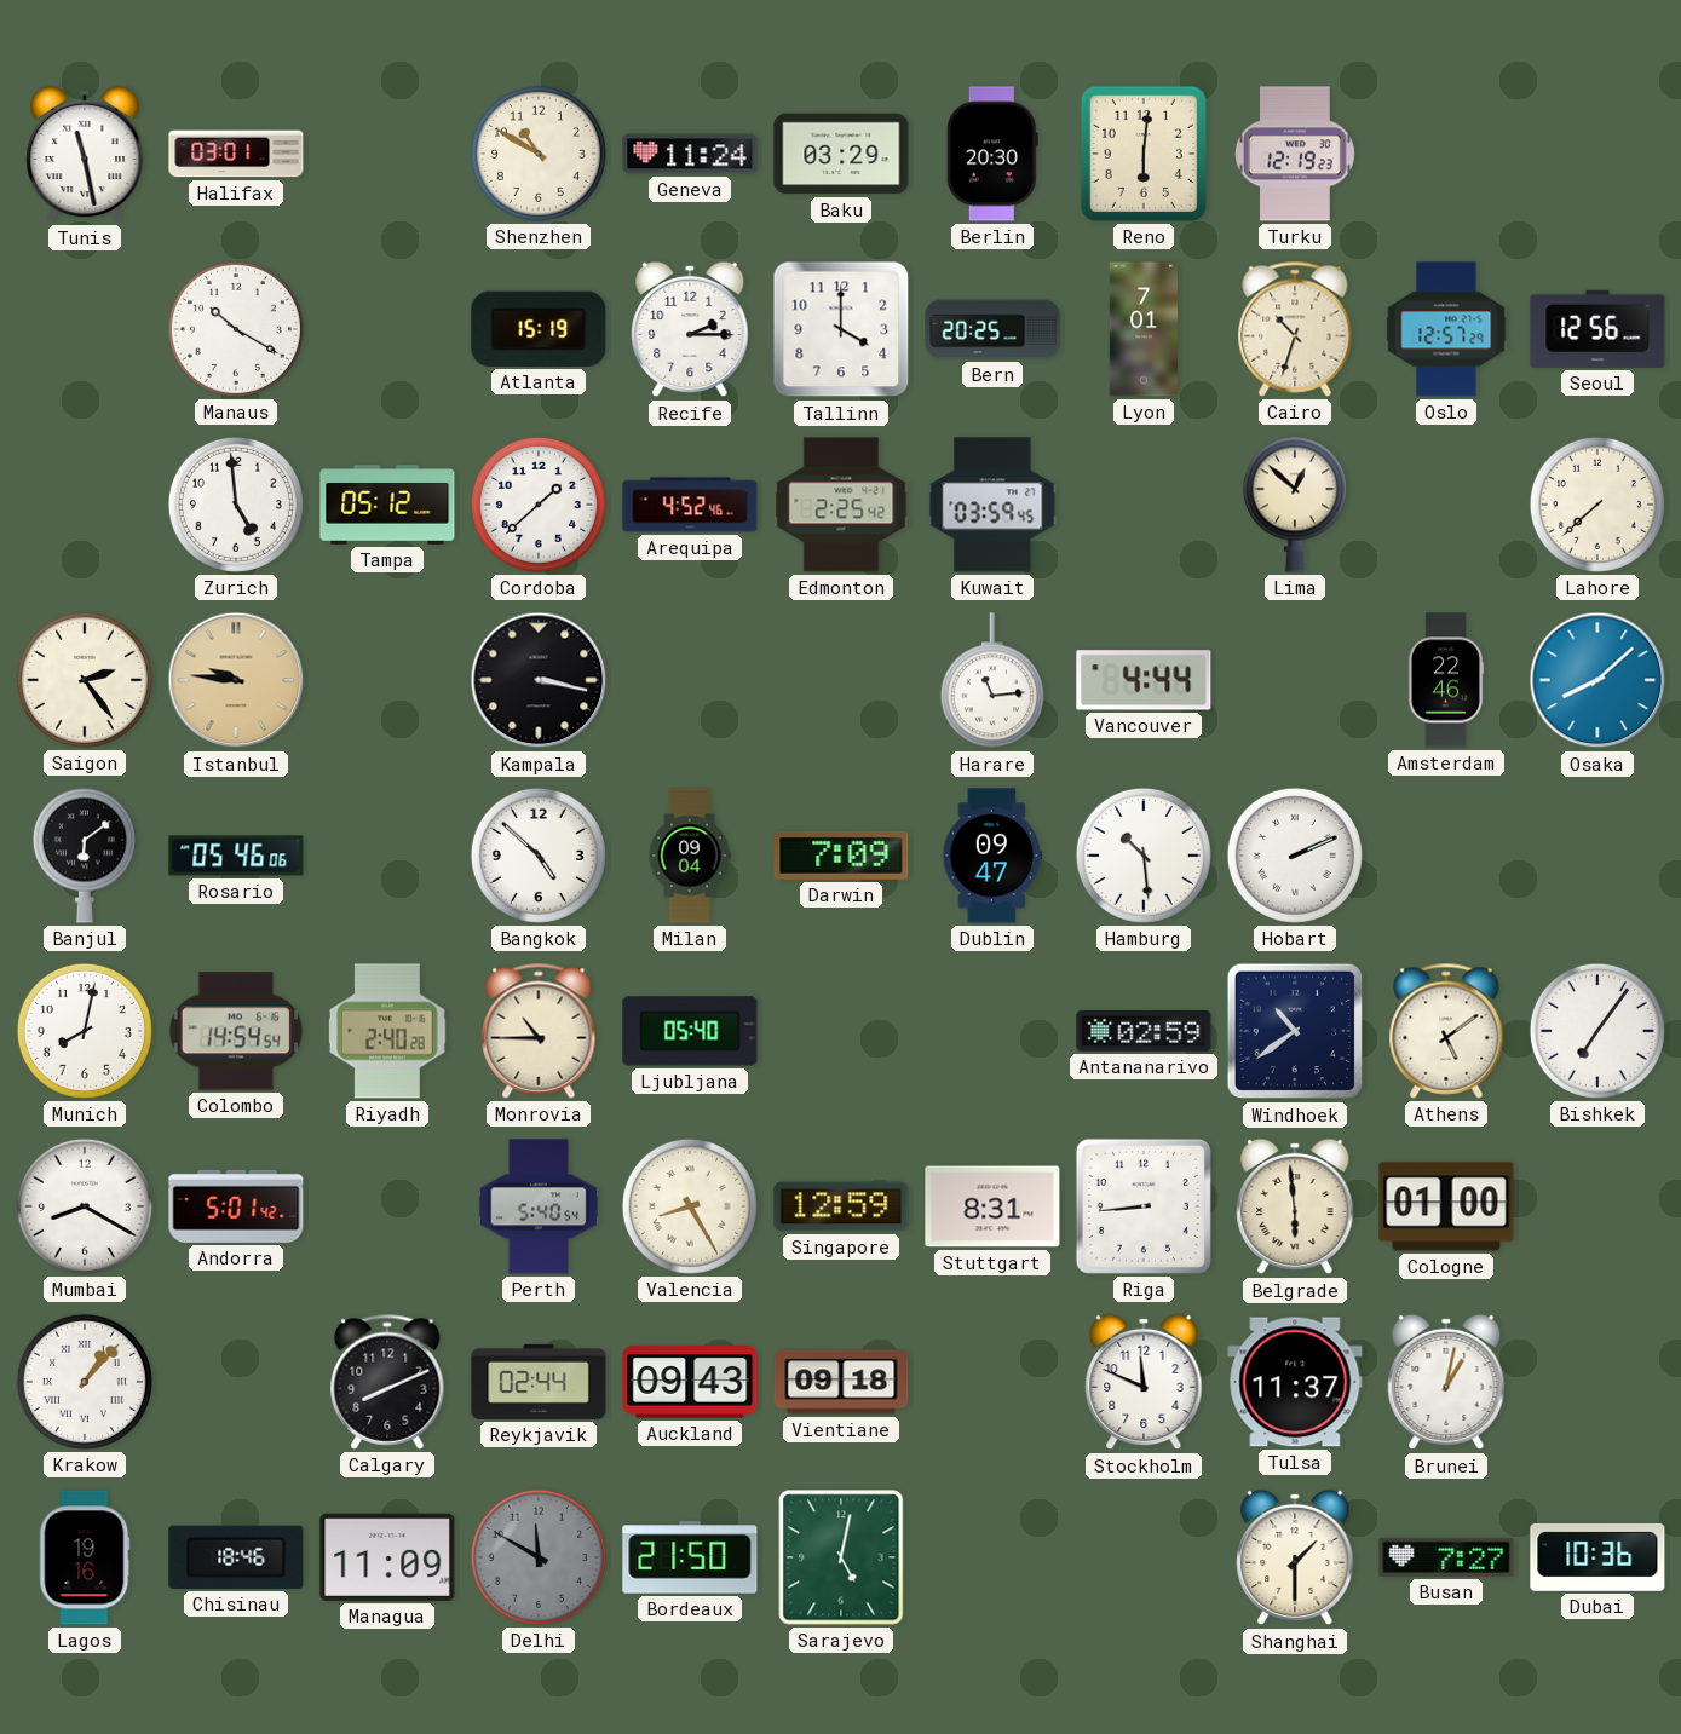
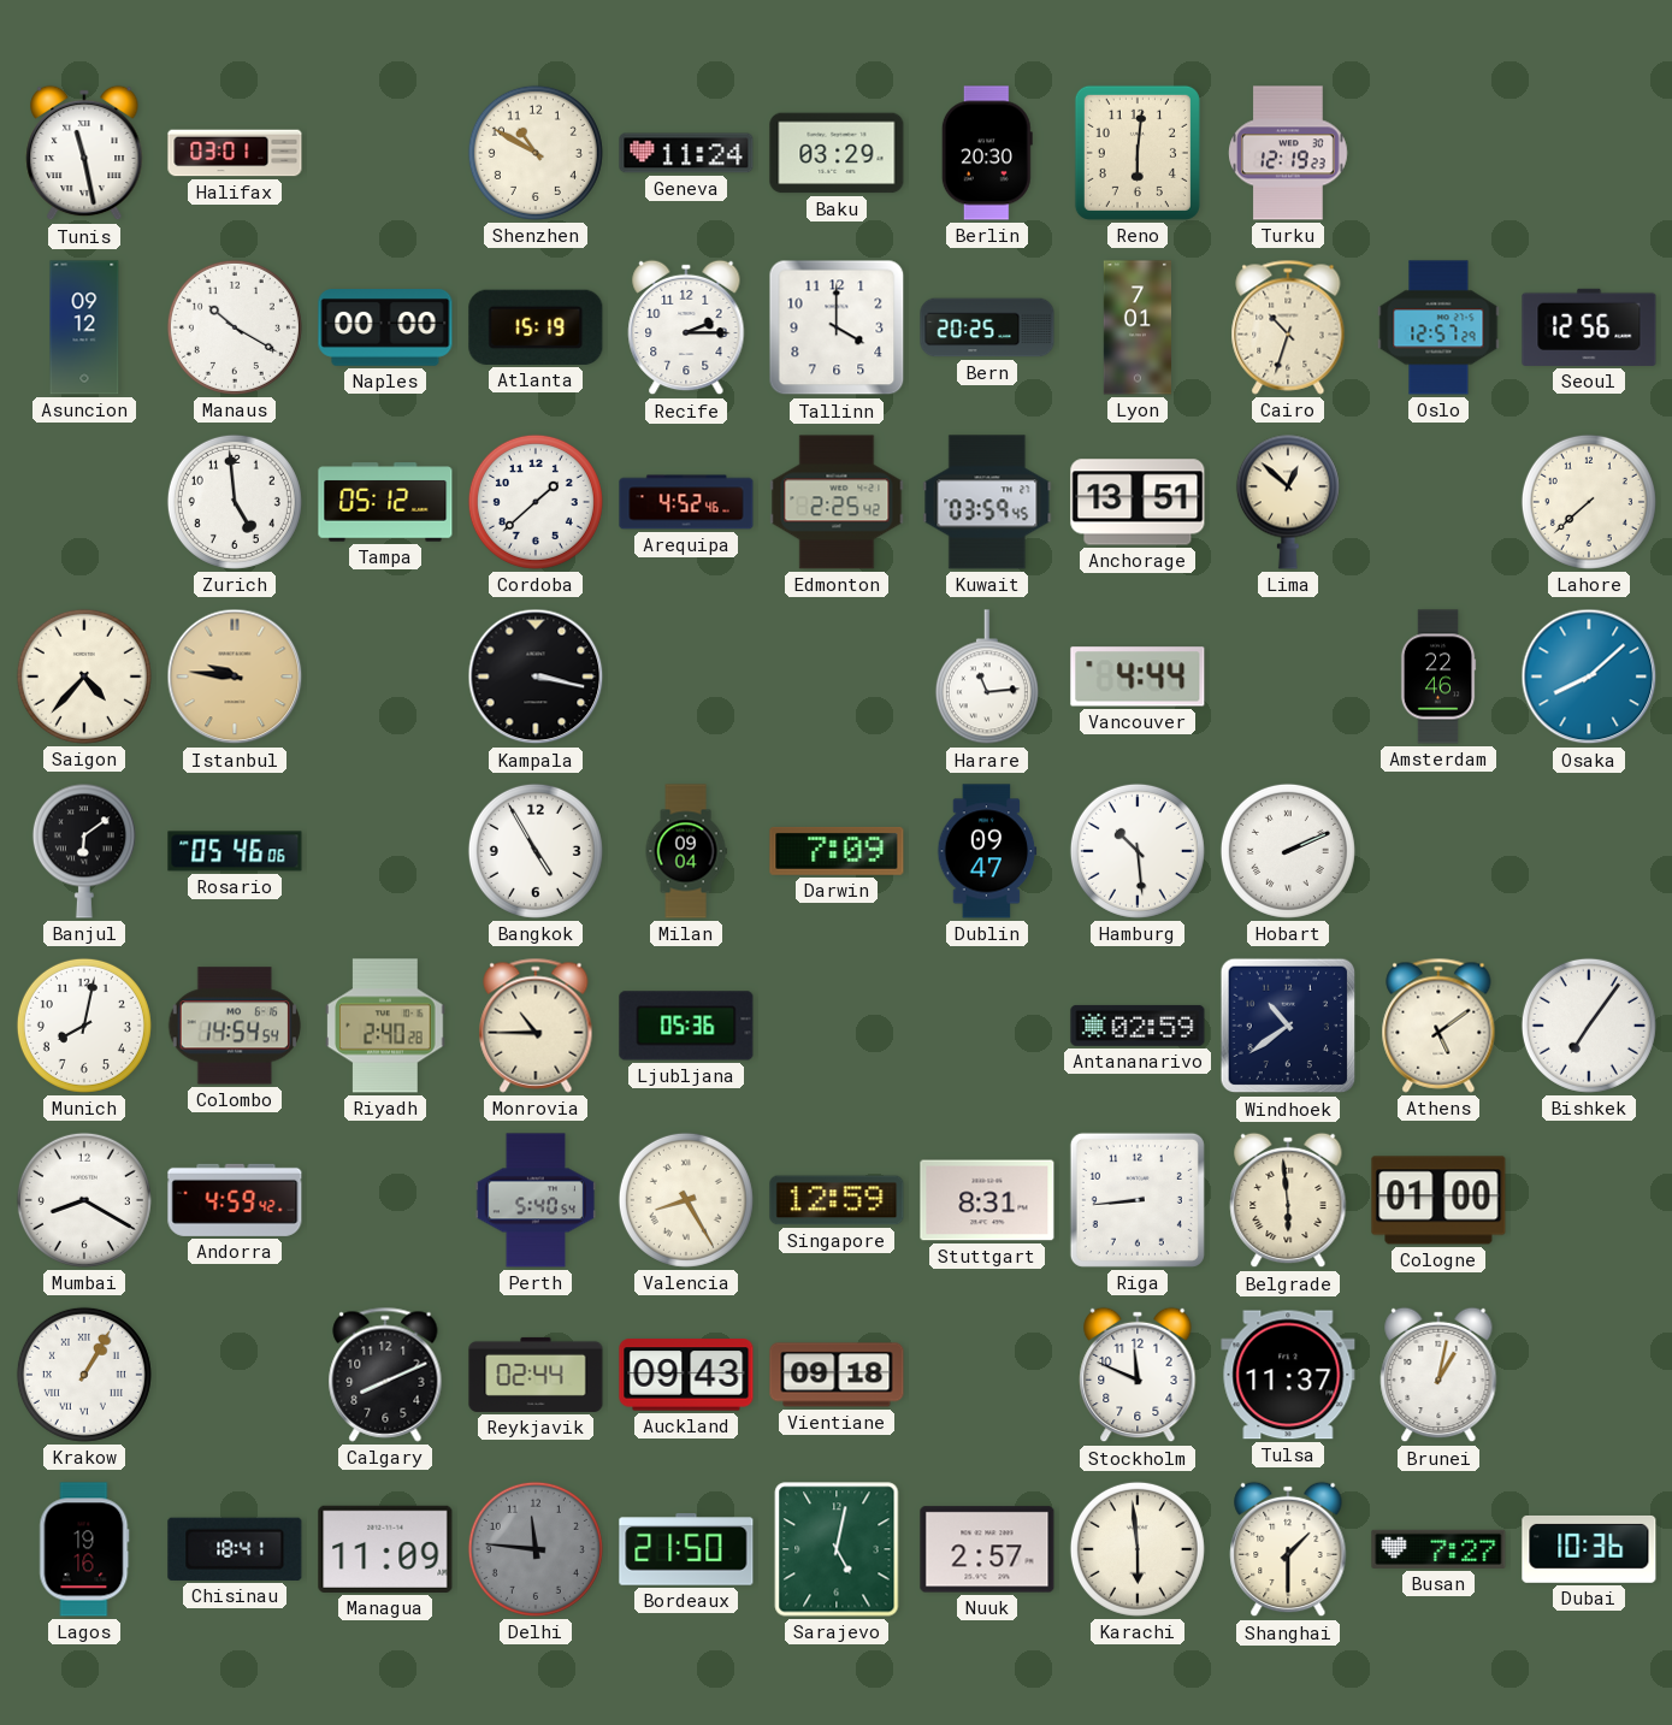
Asuncion: none -> 09:12
Naples: none -> 00:00
Anchorage: none -> 13:51
Saigon: 2:24 -> 4:37
Bangkok: 4:52 -> 4:55
Ljubljana: 05:40 -> 05:36
Andorra: 5:01 -> 4:59
Krakow: 1:07 -> 1:05
Chisinau: 18:46 -> 18:41
Delhi: 11:50 -> 11:46
Nuuk: none -> 2:57
Karachi: none -> 5:59
